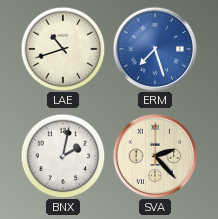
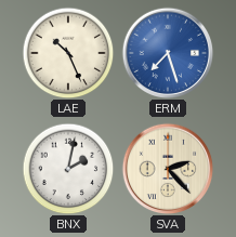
LAE: 10:42 -> 10:26
